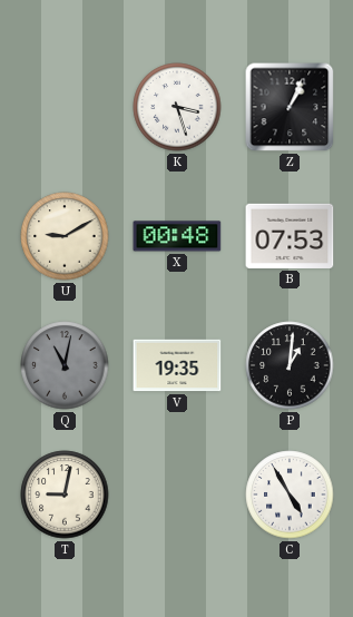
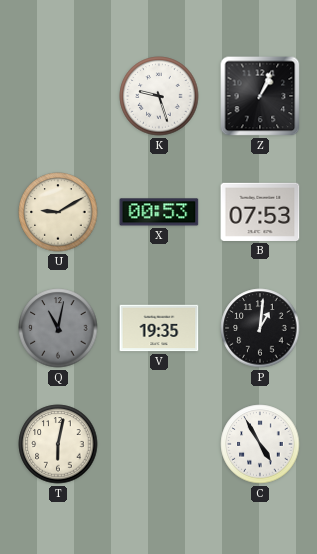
K: 3:27 -> 9:27
X: 00:48 -> 00:53
T: 9:02 -> 6:02
